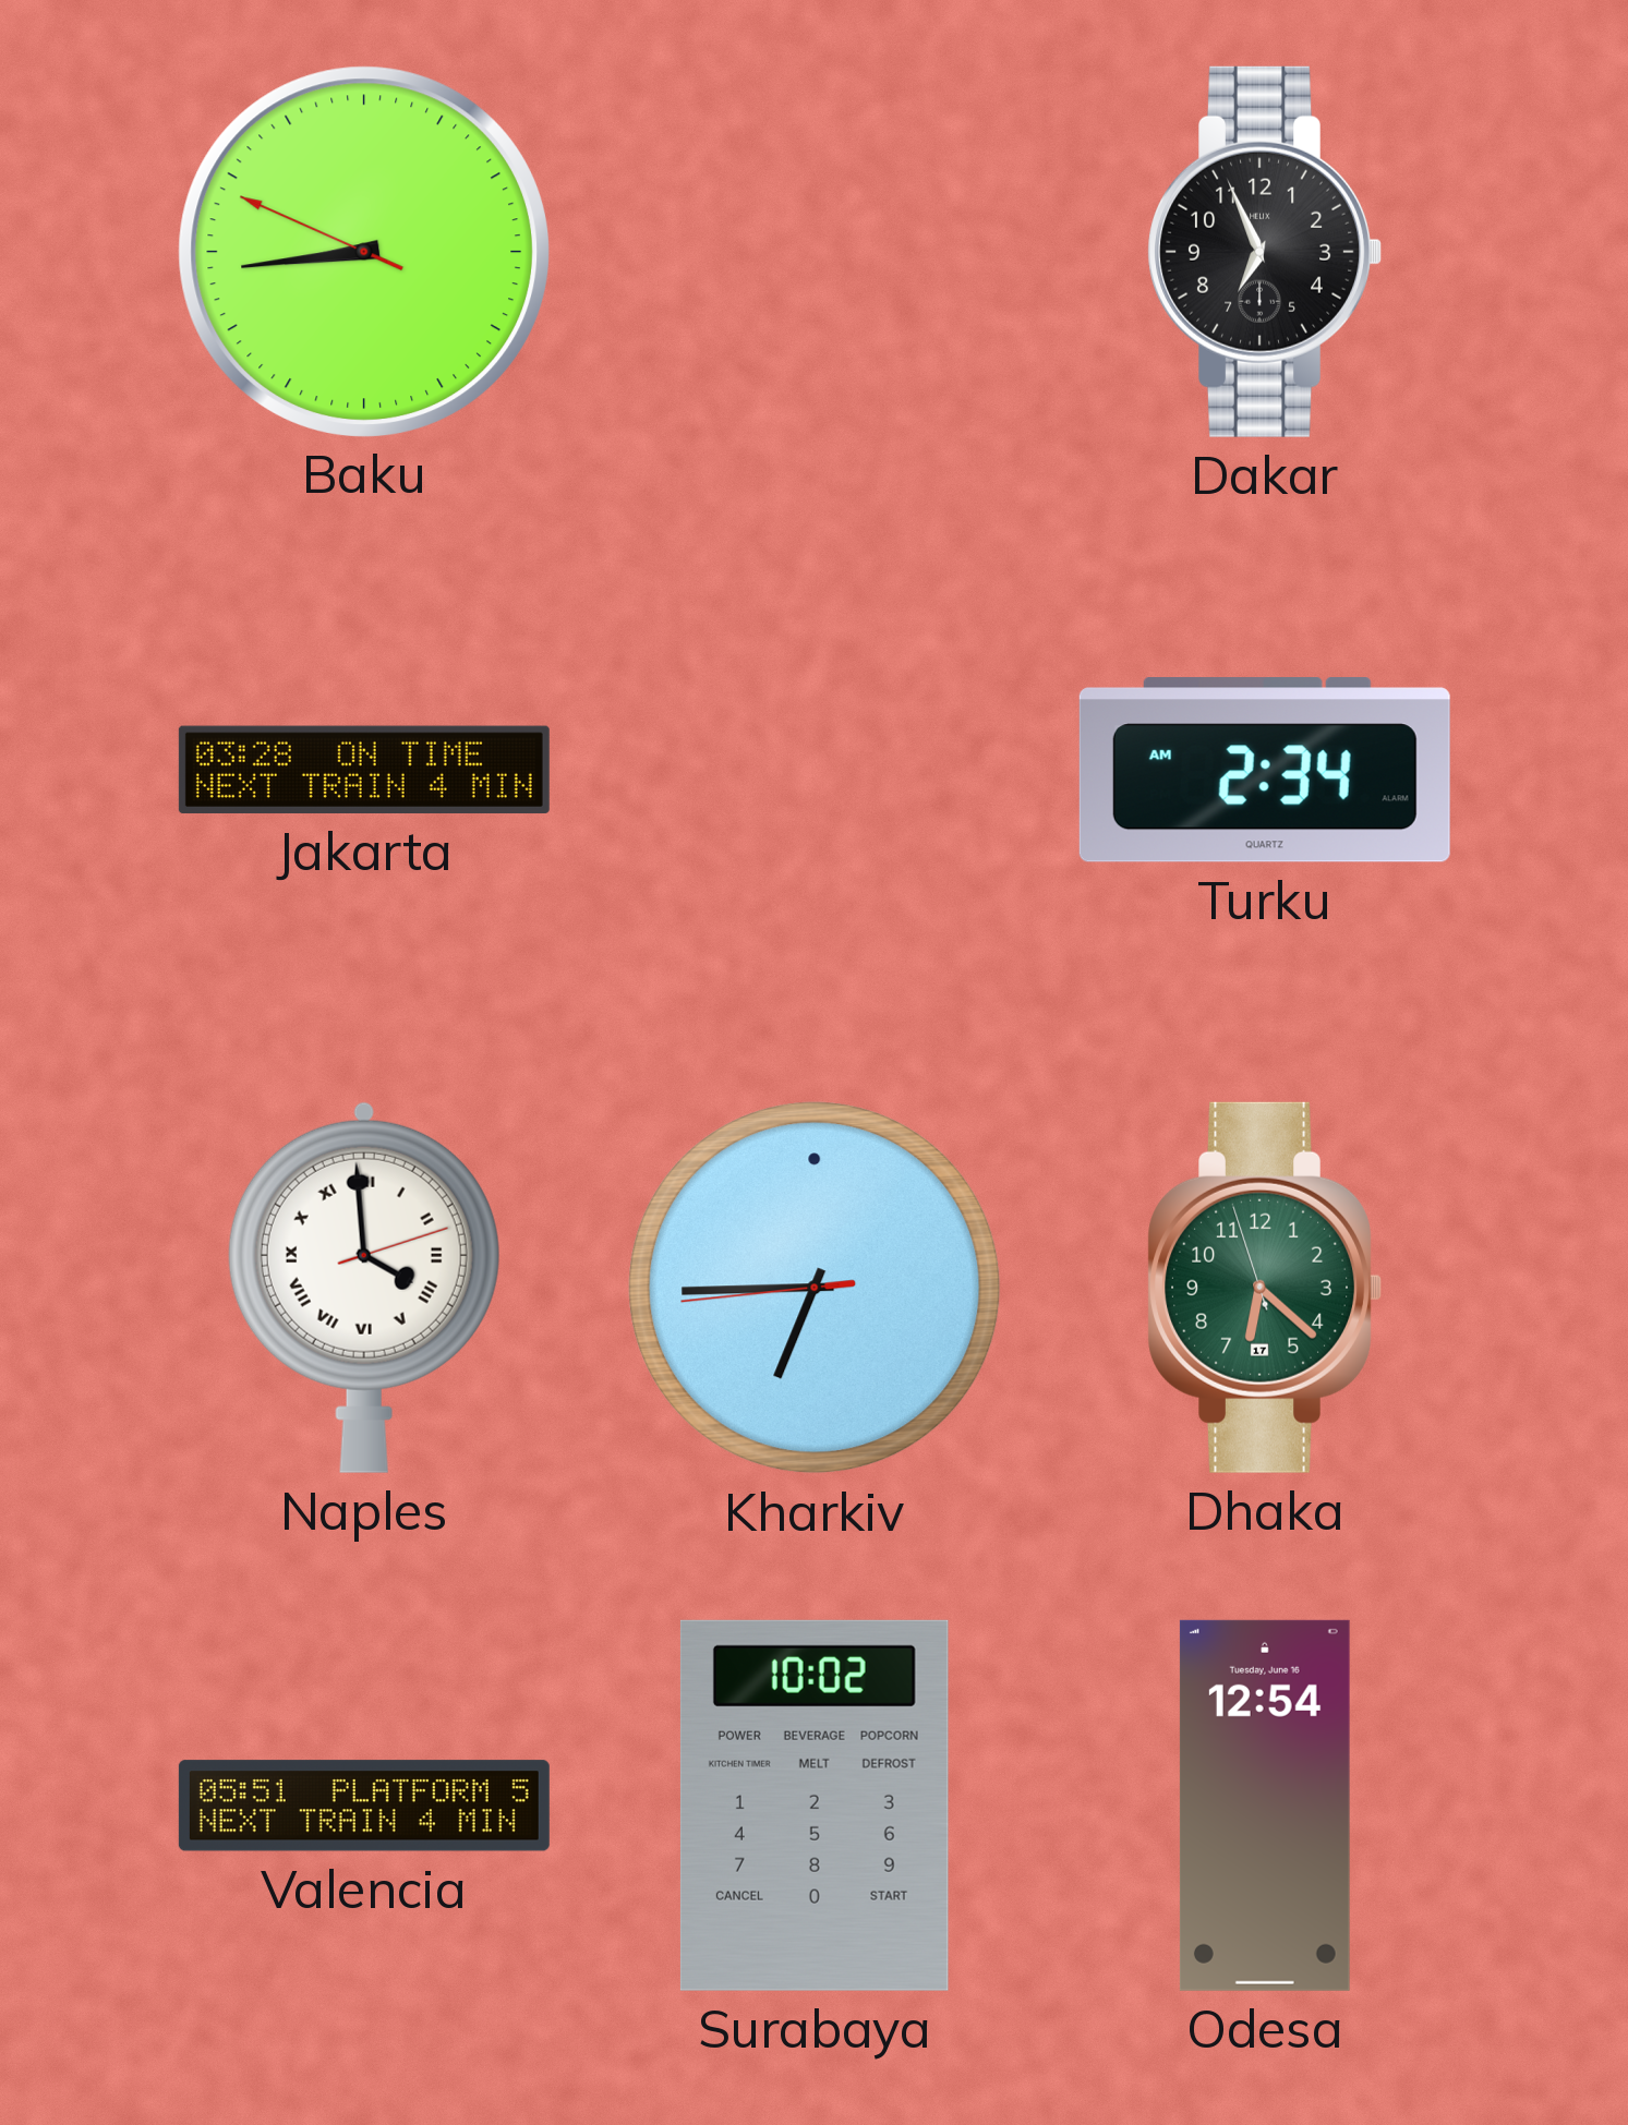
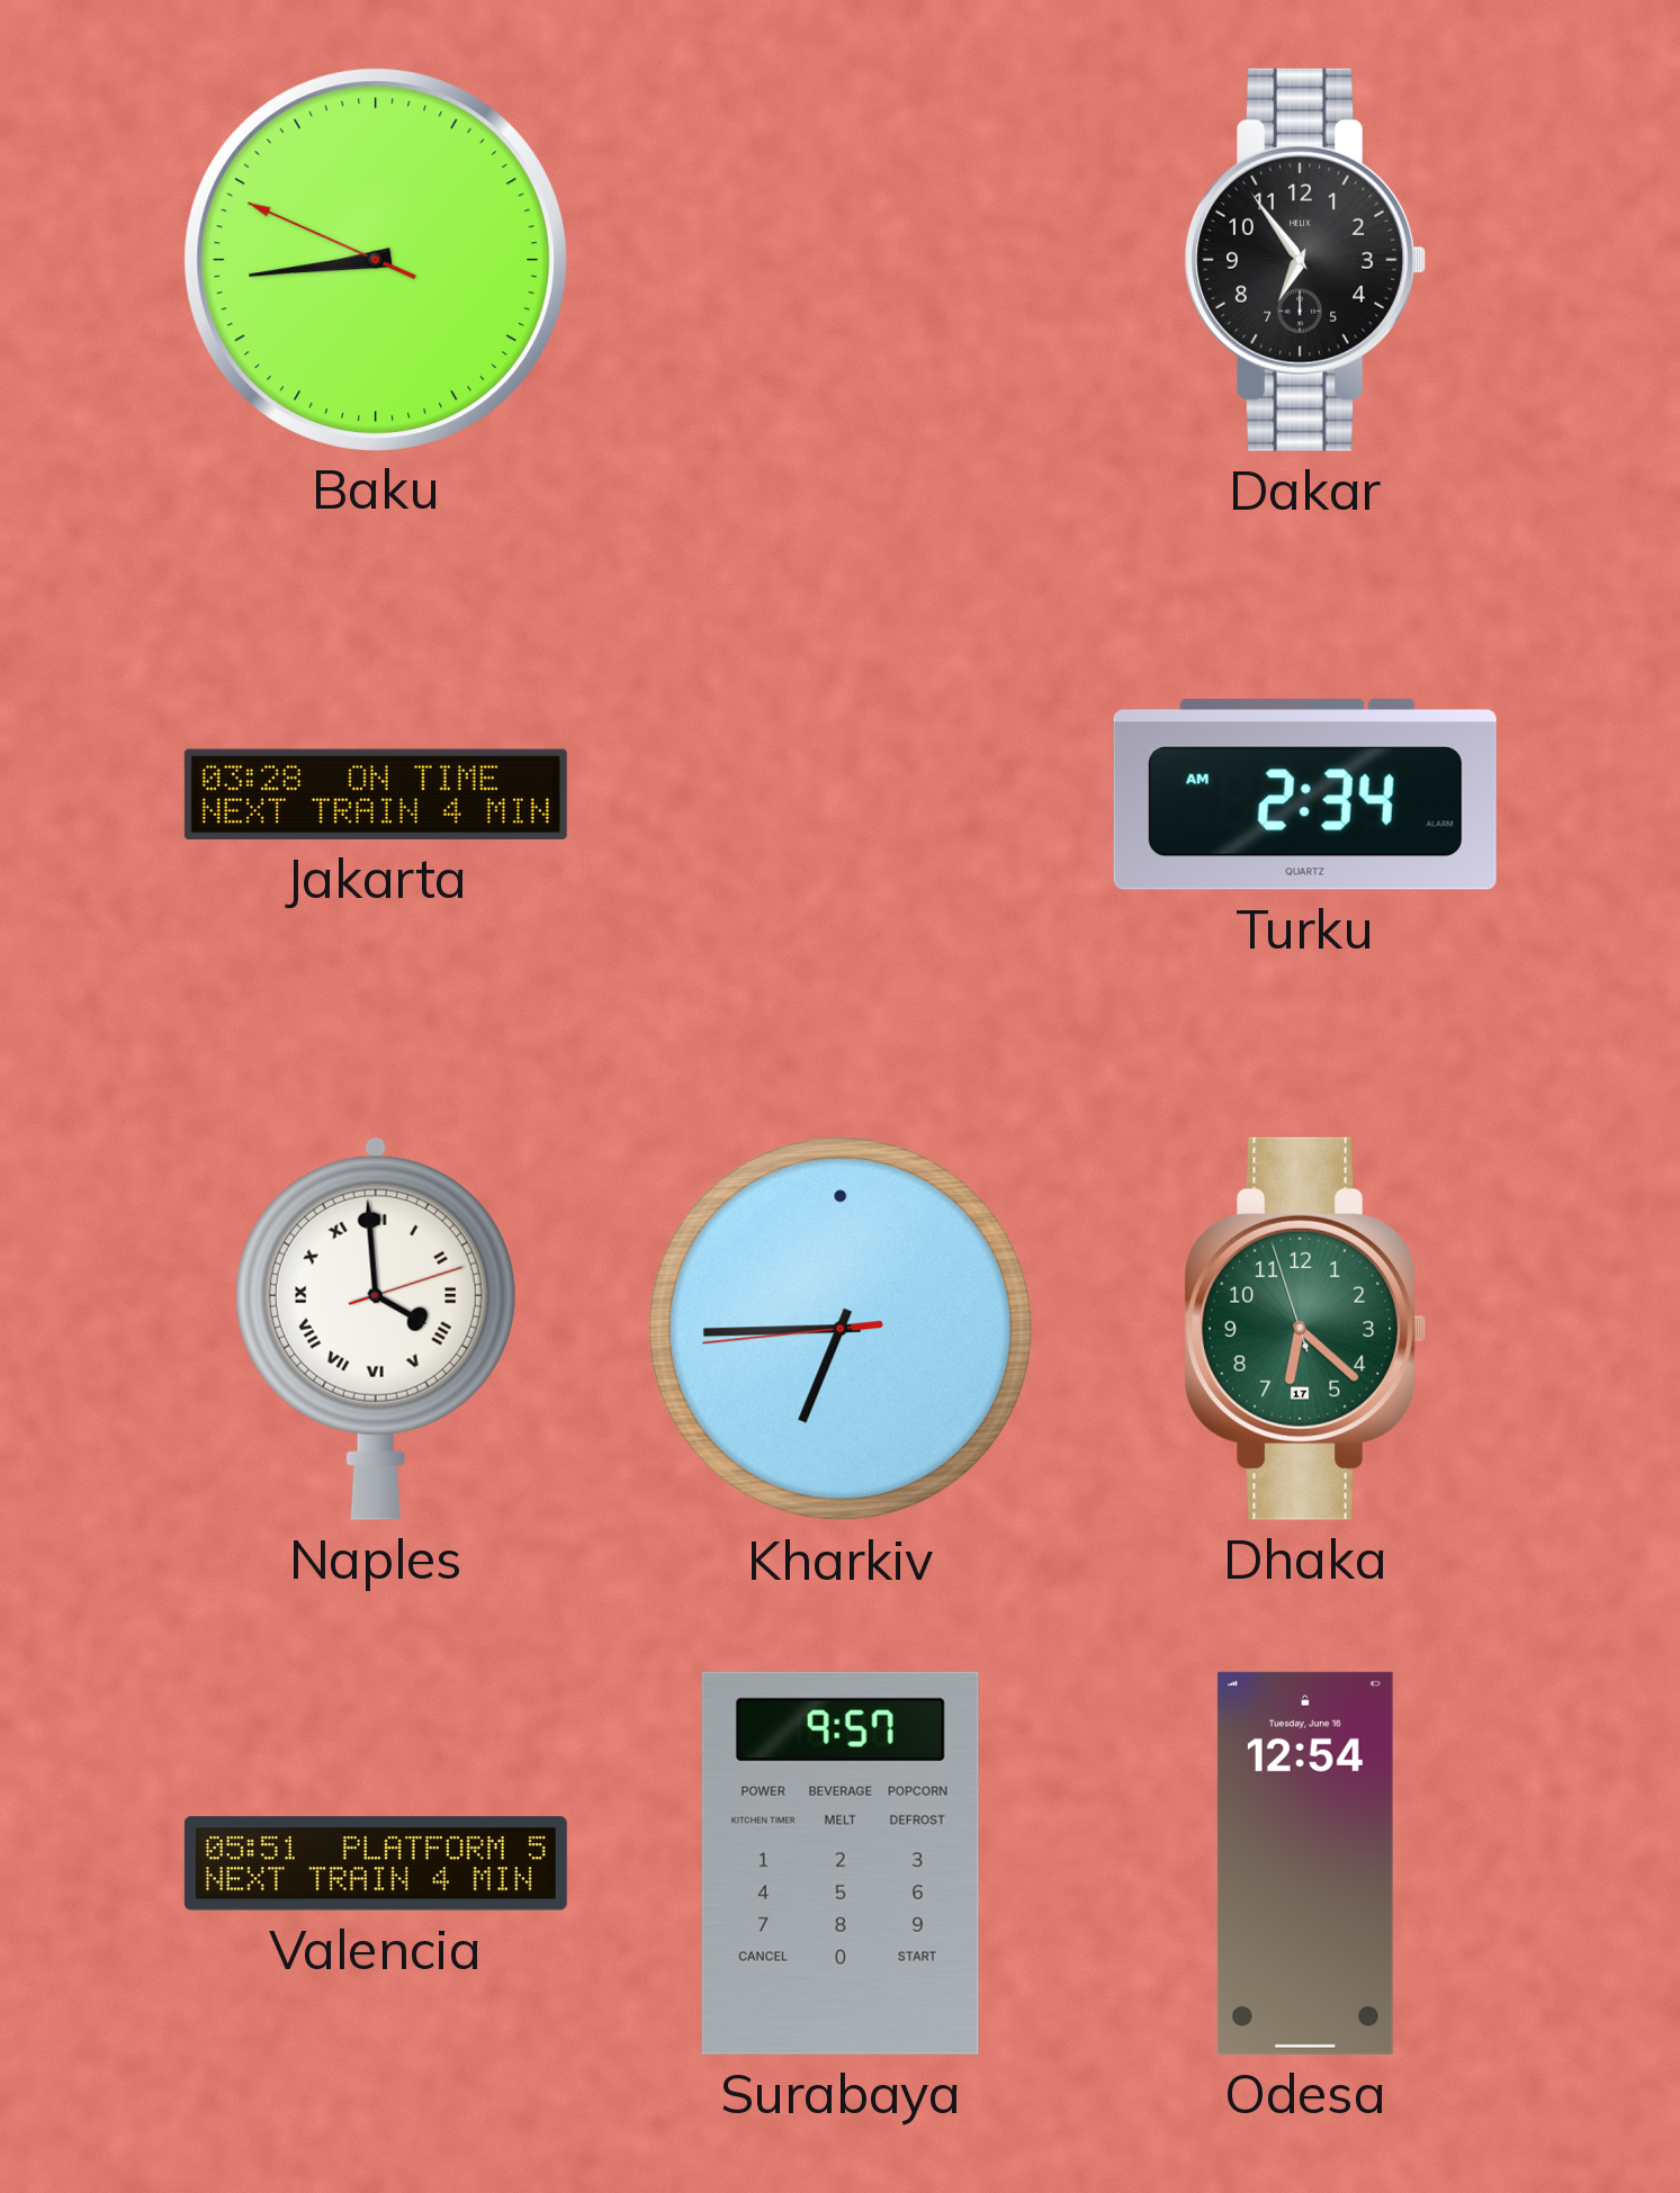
Dakar: 6:56 -> 6:54
Surabaya: 10:02 -> 9:57
